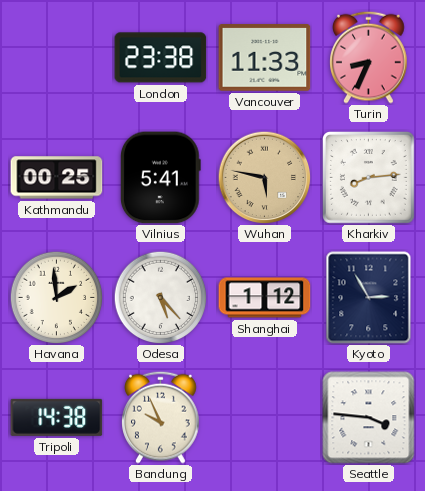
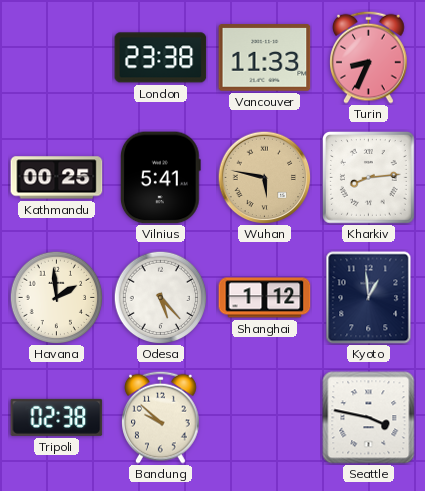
Kyoto: 2:55 -> 12:59
Tripoli: 14:38 -> 02:38
Bandung: 9:56 -> 9:52
Seattle: 3:46 -> 3:47
